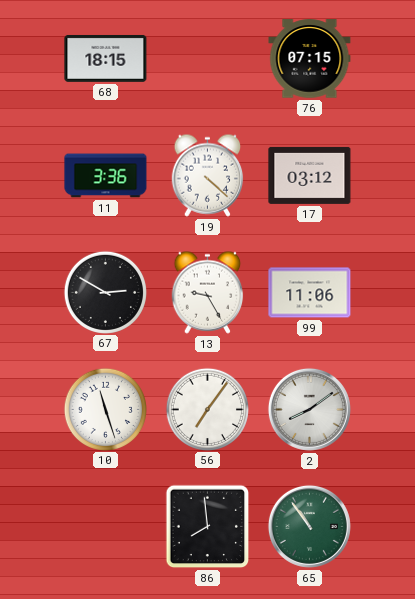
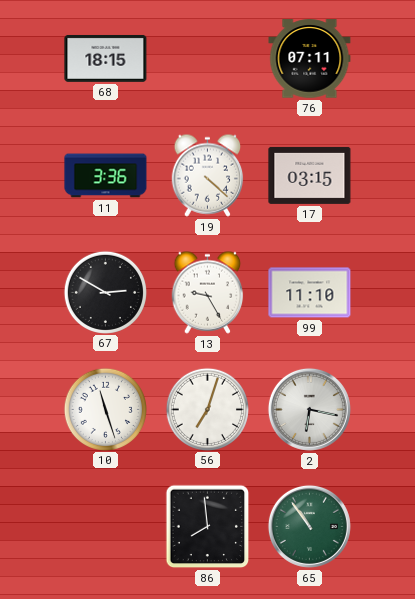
76: 07:15 -> 07:11
17: 03:12 -> 03:15
99: 11:06 -> 11:10
56: 7:06 -> 7:03
2: 8:09 -> 6:17
